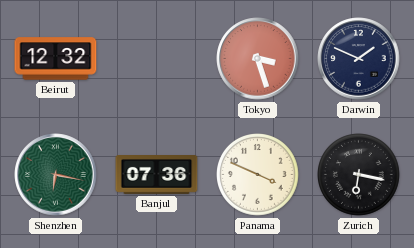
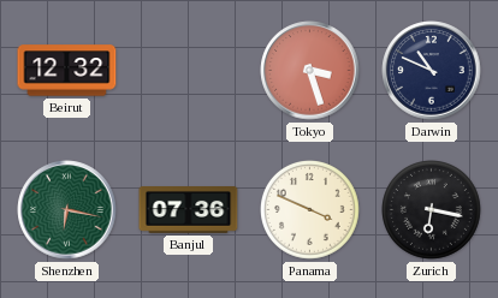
Darwin: 1:49 -> 10:49
